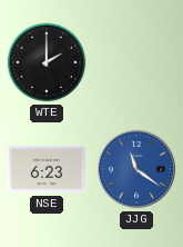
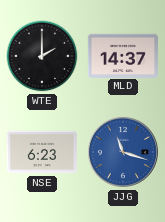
MLD: none -> 14:37
JJG: 11:21 -> 11:18
